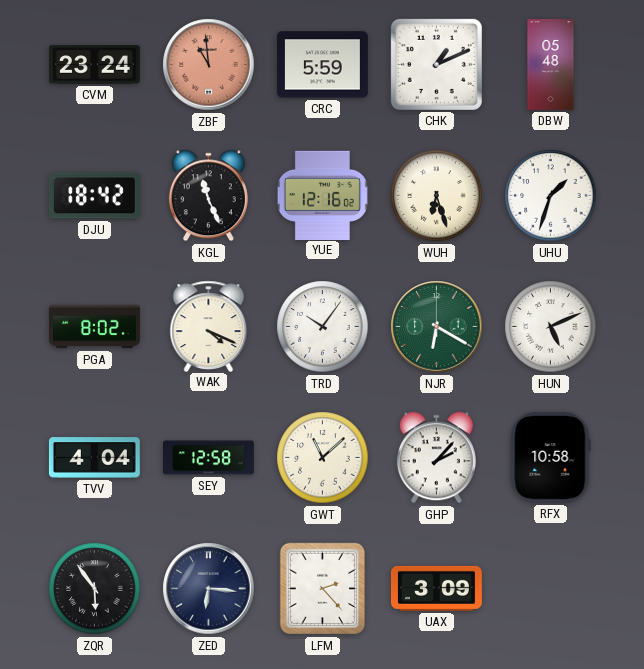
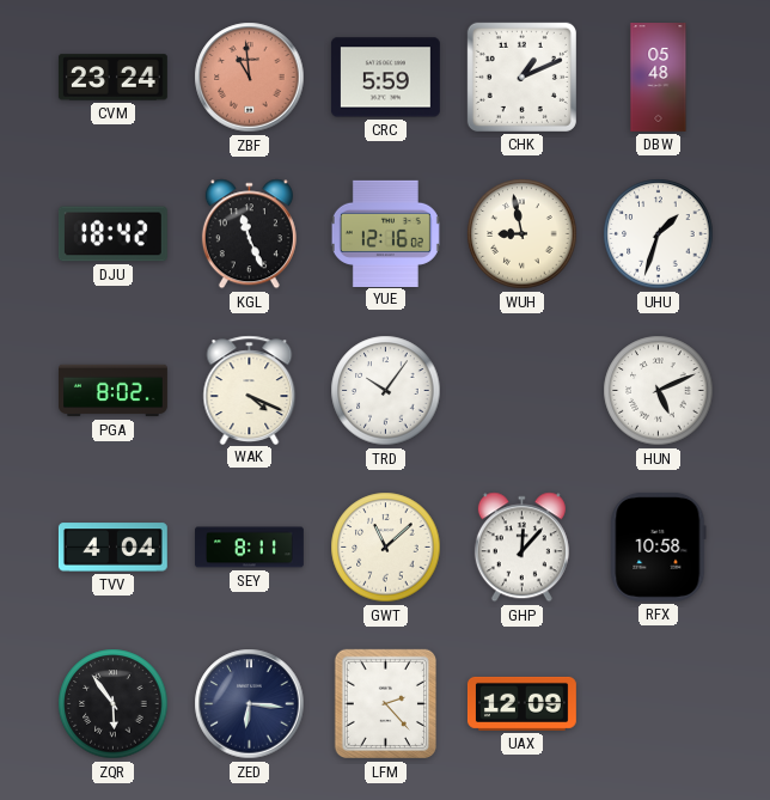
WUH: 6:27 -> 8:58
NJR: 6:20 -> none
SEY: 12:58 -> 8:11
GHP: 2:07 -> 12:07
UAX: 3:09 -> 12:09
